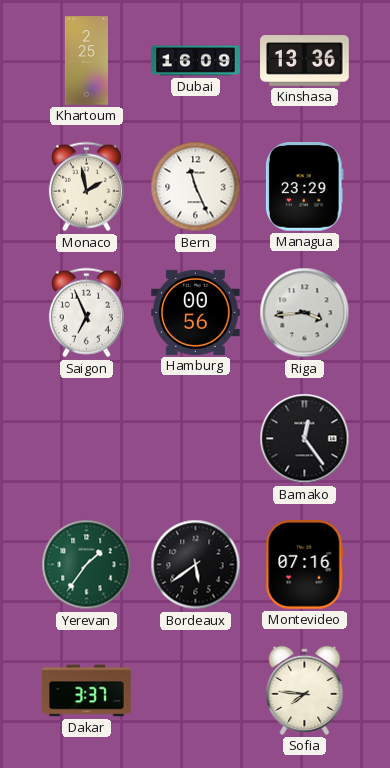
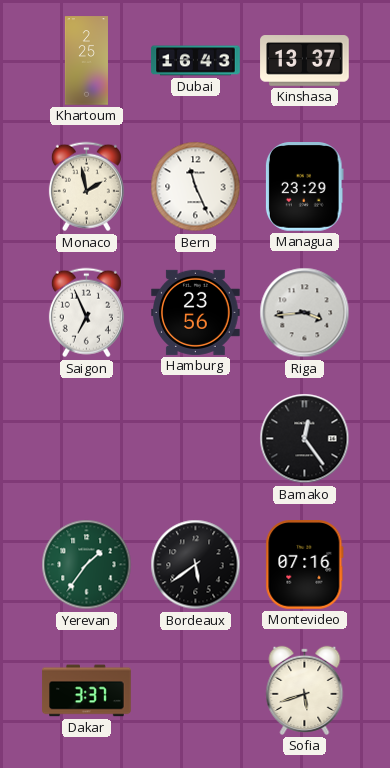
Dubai: 16:09 -> 16:43
Kinshasa: 13:36 -> 13:37
Hamburg: 00:56 -> 23:56
Sofia: 7:46 -> 5:42
